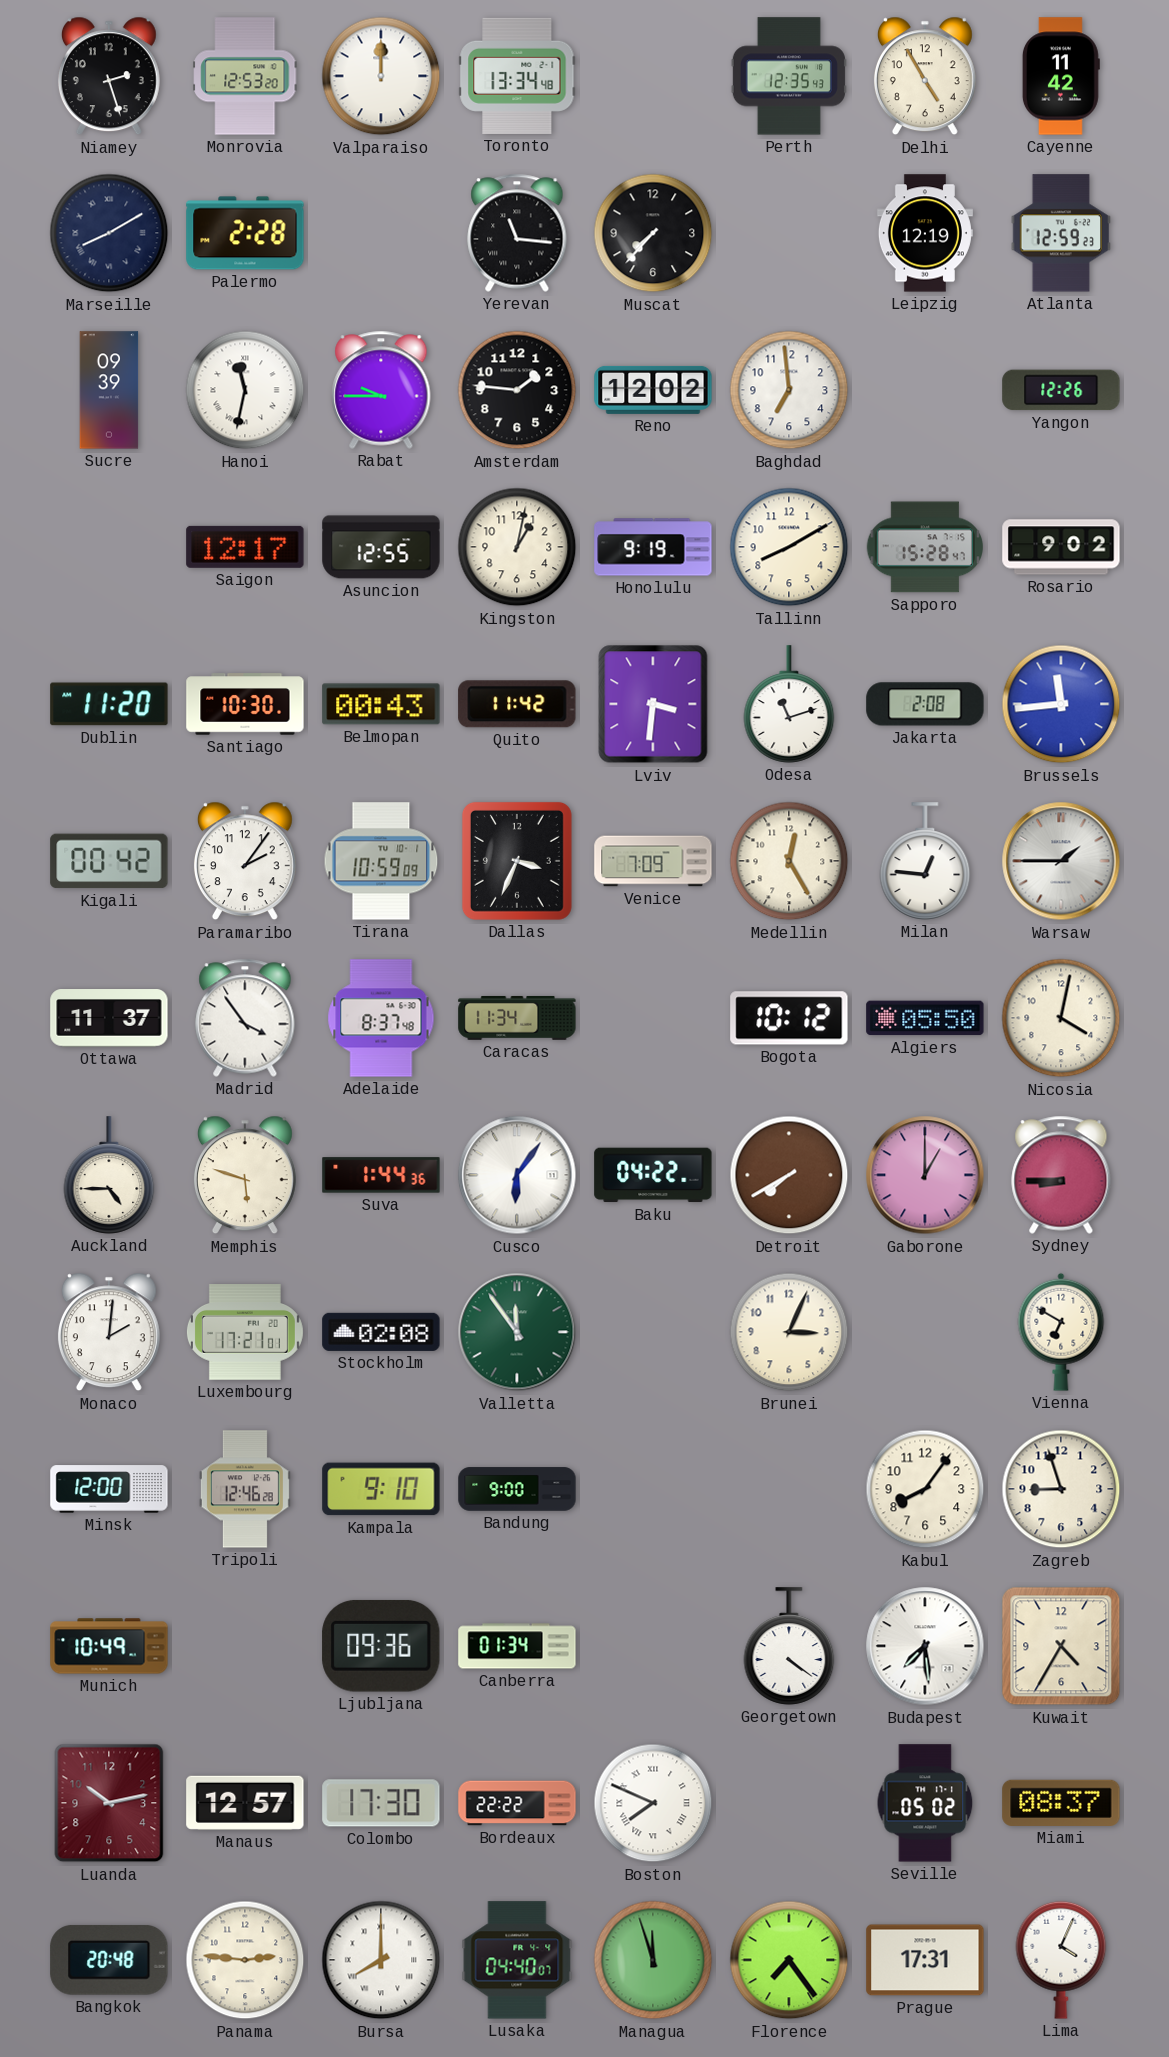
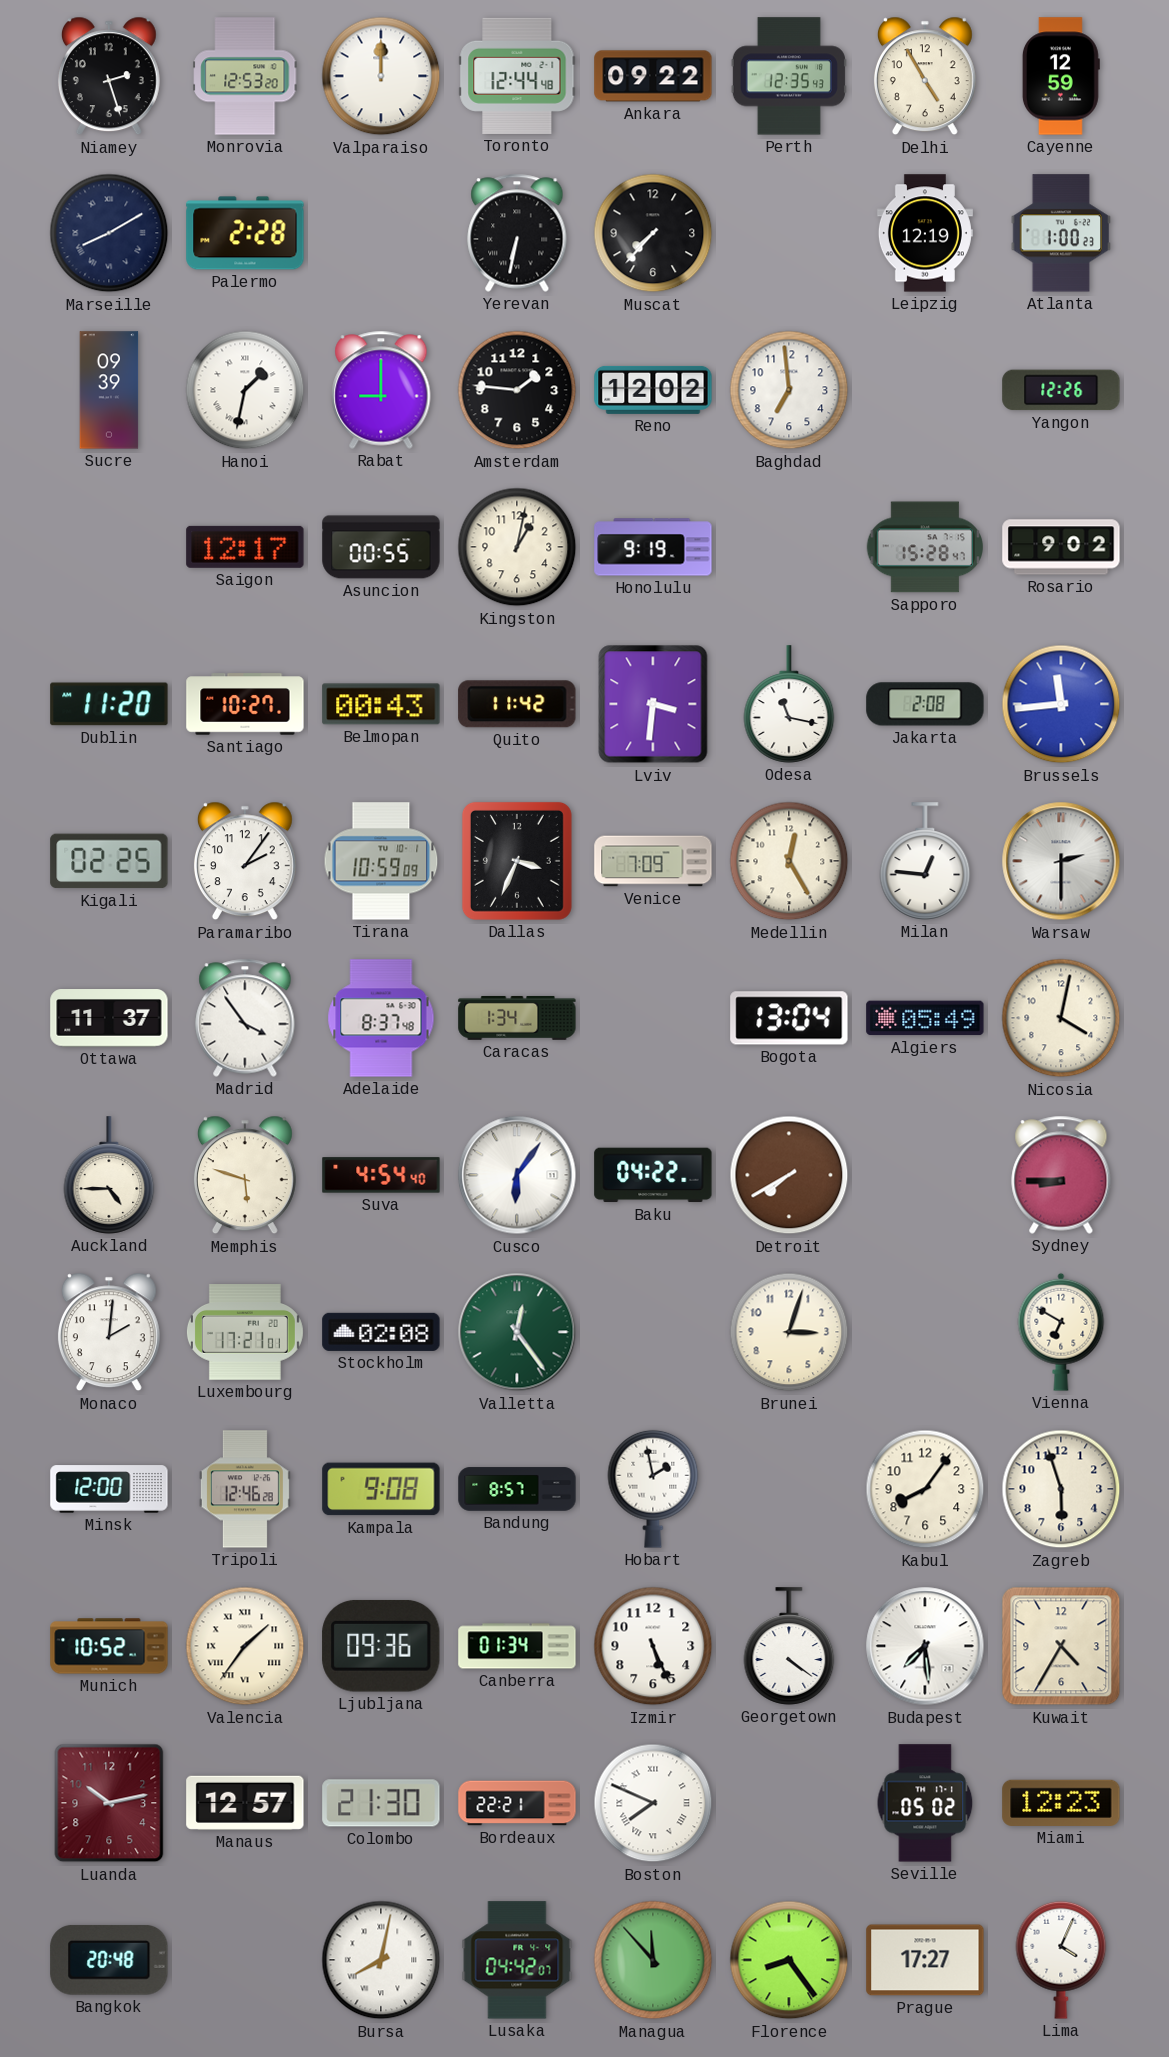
Toronto: 13:34 -> 12:44
Ankara: none -> 09:22
Cayenne: 11:42 -> 12:59
Yerevan: 11:16 -> 6:32
Atlanta: 12:59 -> 1:00
Hanoi: 11:32 -> 1:32
Rabat: 9:45 -> 9:00
Asuncion: 12:55 -> 00:55
Tallinn: 8:10 -> none
Santiago: 10:30 -> 10:27
Odesa: 11:12 -> 11:17
Kigali: 00:42 -> 02:25
Warsaw: 1:45 -> 2:30
Caracas: 11:34 -> 1:34
Bogota: 10:12 -> 13:04
Algiers: 05:50 -> 05:49
Suva: 1:44 -> 4:54
Gaborone: 1:00 -> none
Valletta: 11:54 -> 12:24
Brunei: 3:04 -> 3:03
Kampala: 9:10 -> 9:08
Bandung: 9:00 -> 8:57
Hobart: none -> 1:58
Zagreb: 8:57 -> 5:57
Munich: 10:49 -> 10:52
Valencia: none -> 1:36
Izmir: none -> 5:26
Colombo: 17:30 -> 21:30
Bordeaux: 22:22 -> 22:21
Miami: 08:37 -> 12:23
Panama: 2:46 -> none
Bursa: 8:00 -> 8:02
Lusaka: 04:40 -> 04:42
Managua: 11:57 -> 11:53
Florence: 7:24 -> 8:24
Prague: 17:31 -> 17:27
